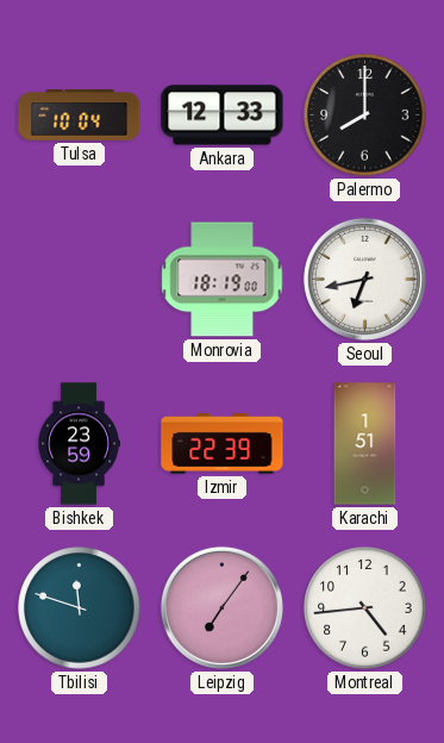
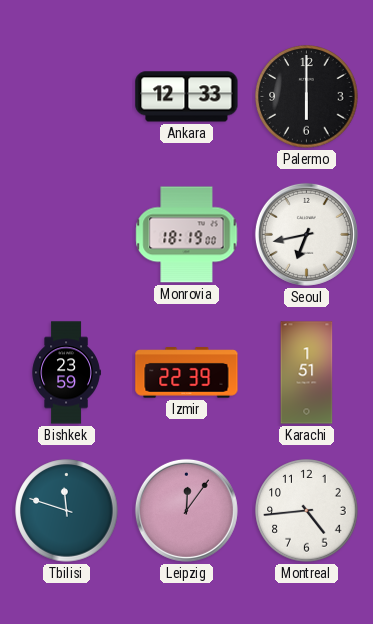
Tulsa: 10:04 -> none
Palermo: 8:00 -> 6:00
Leipzig: 7:06 -> 12:06
